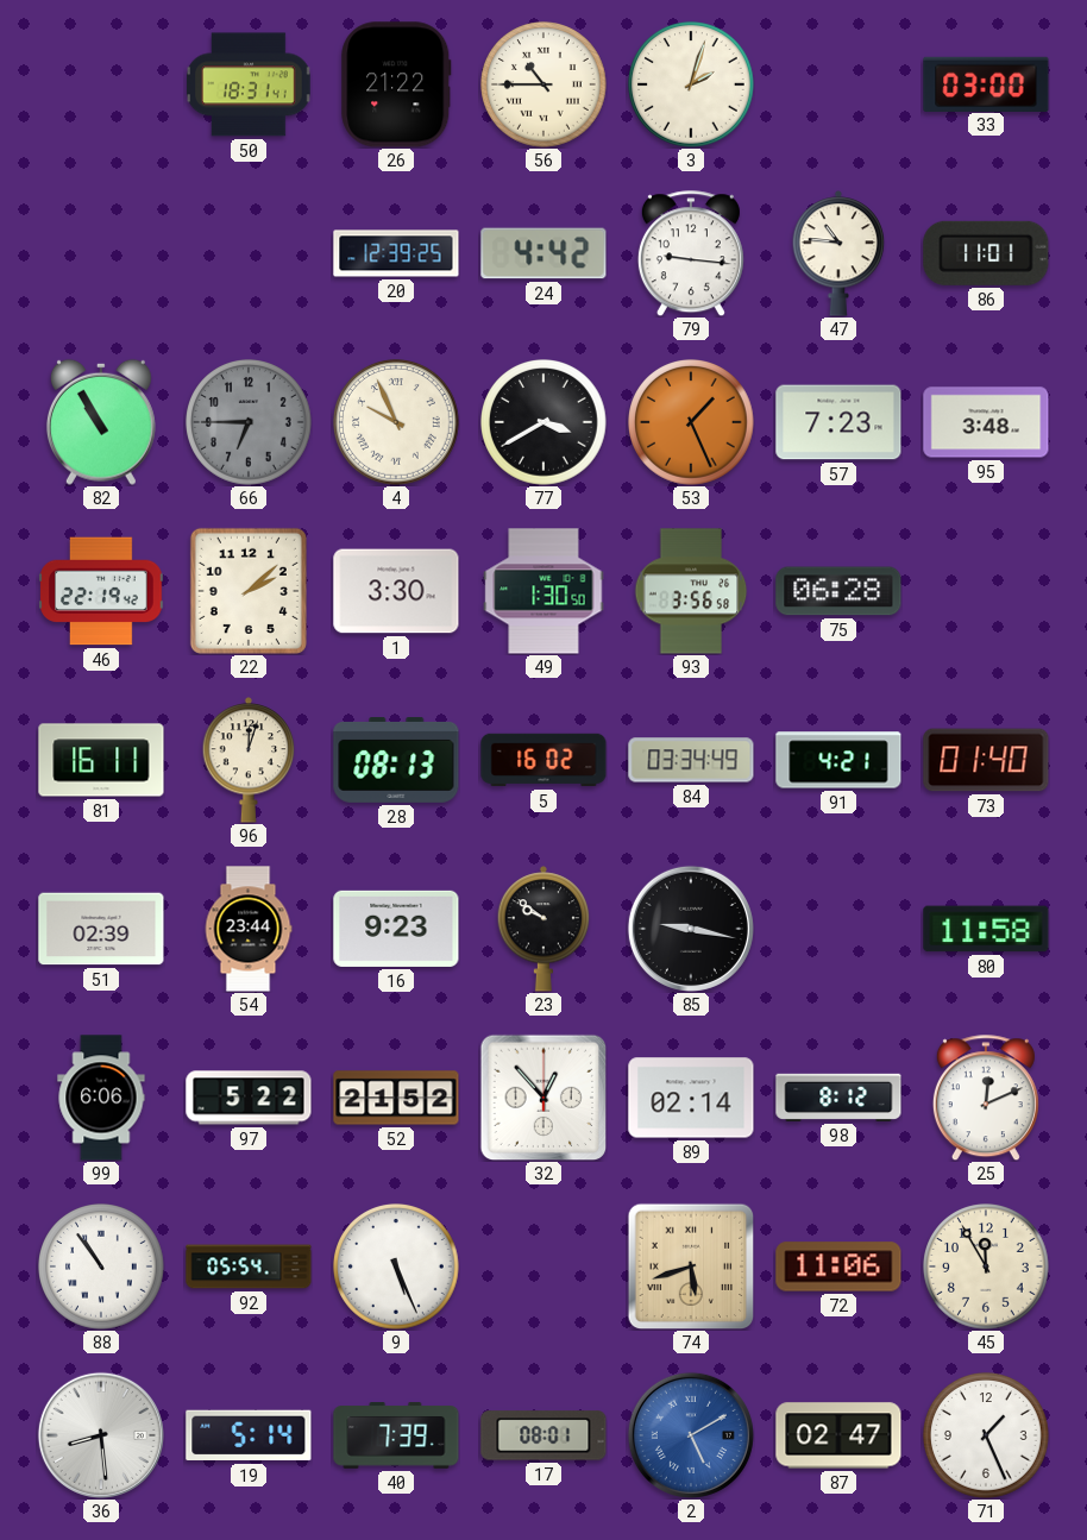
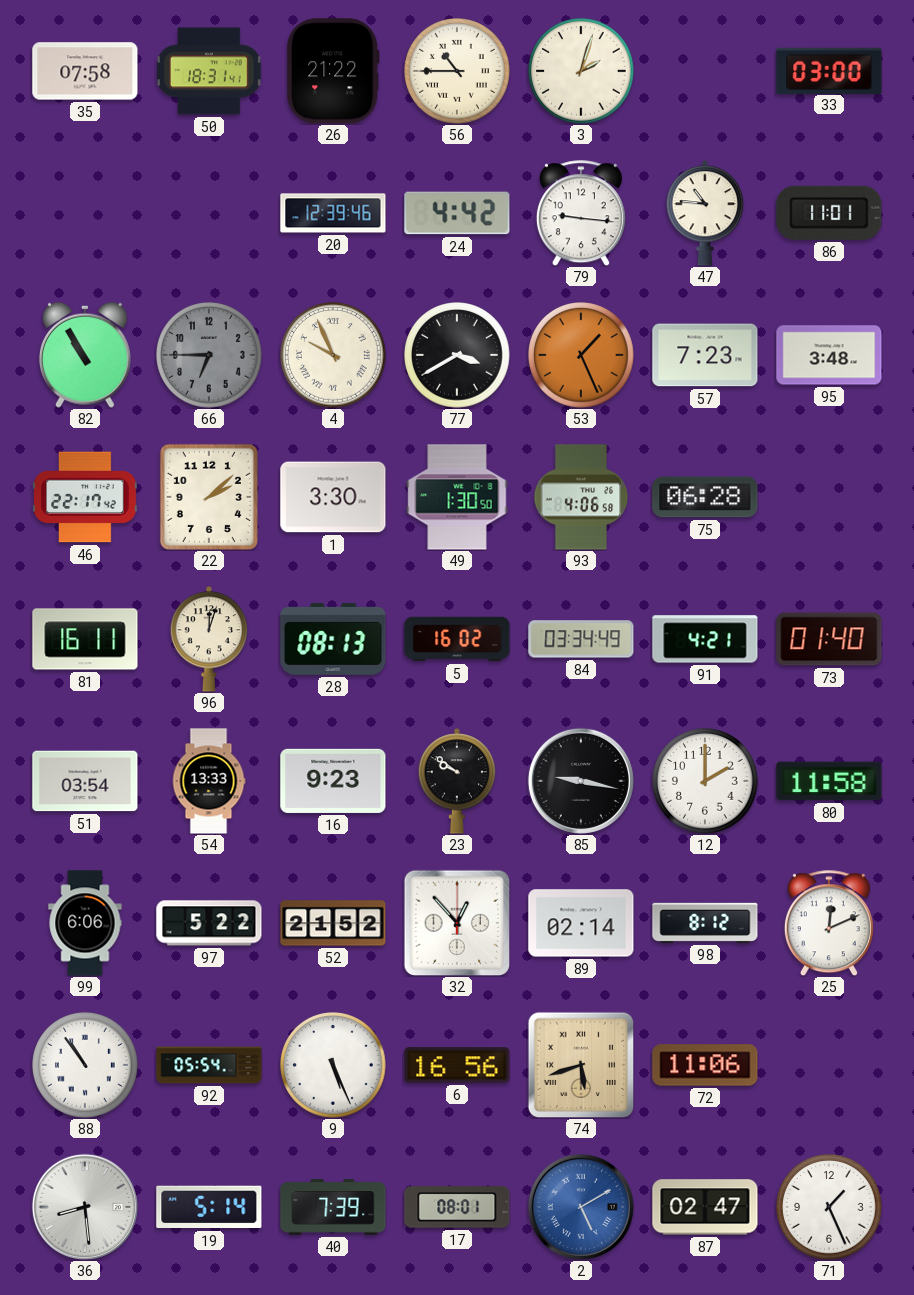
35: none -> 07:58
20: 12:39:25 -> 12:39:46
46: 22:19 -> 22:17
93: 3:56 -> 4:06
51: 02:39 -> 03:54
54: 23:44 -> 13:33
12: none -> 2:00
6: none -> 16:56
45: 11:55 -> none
